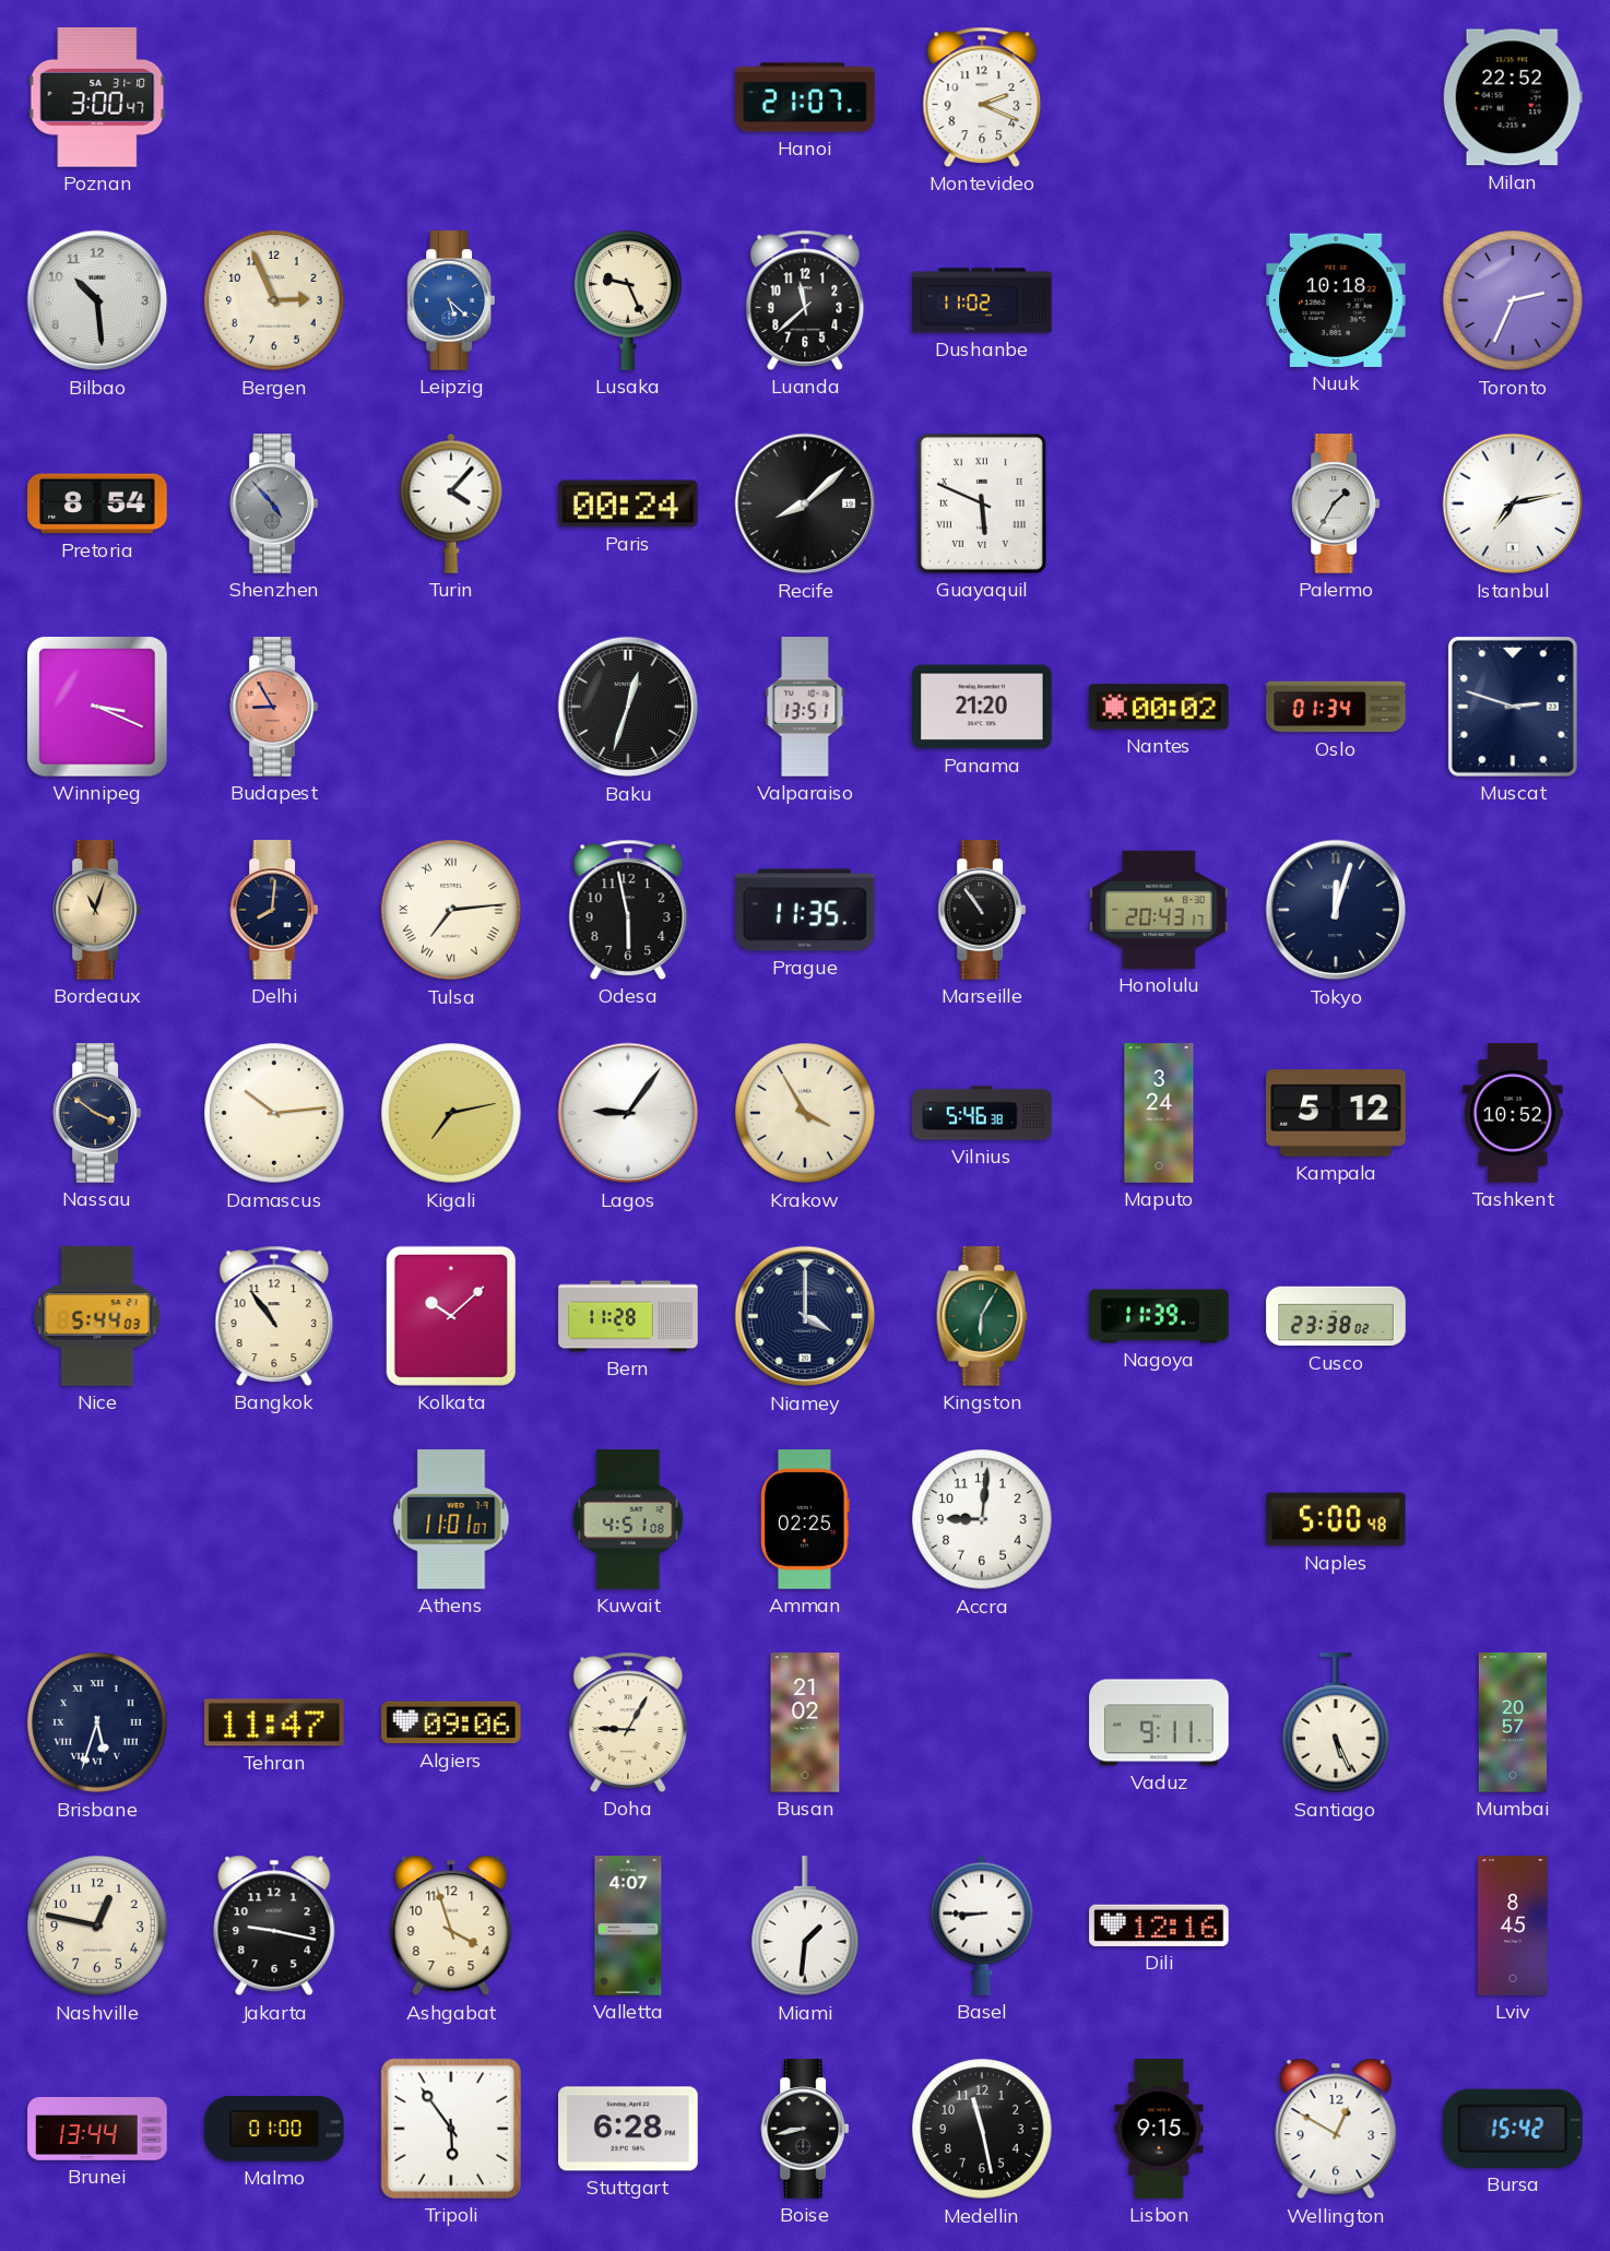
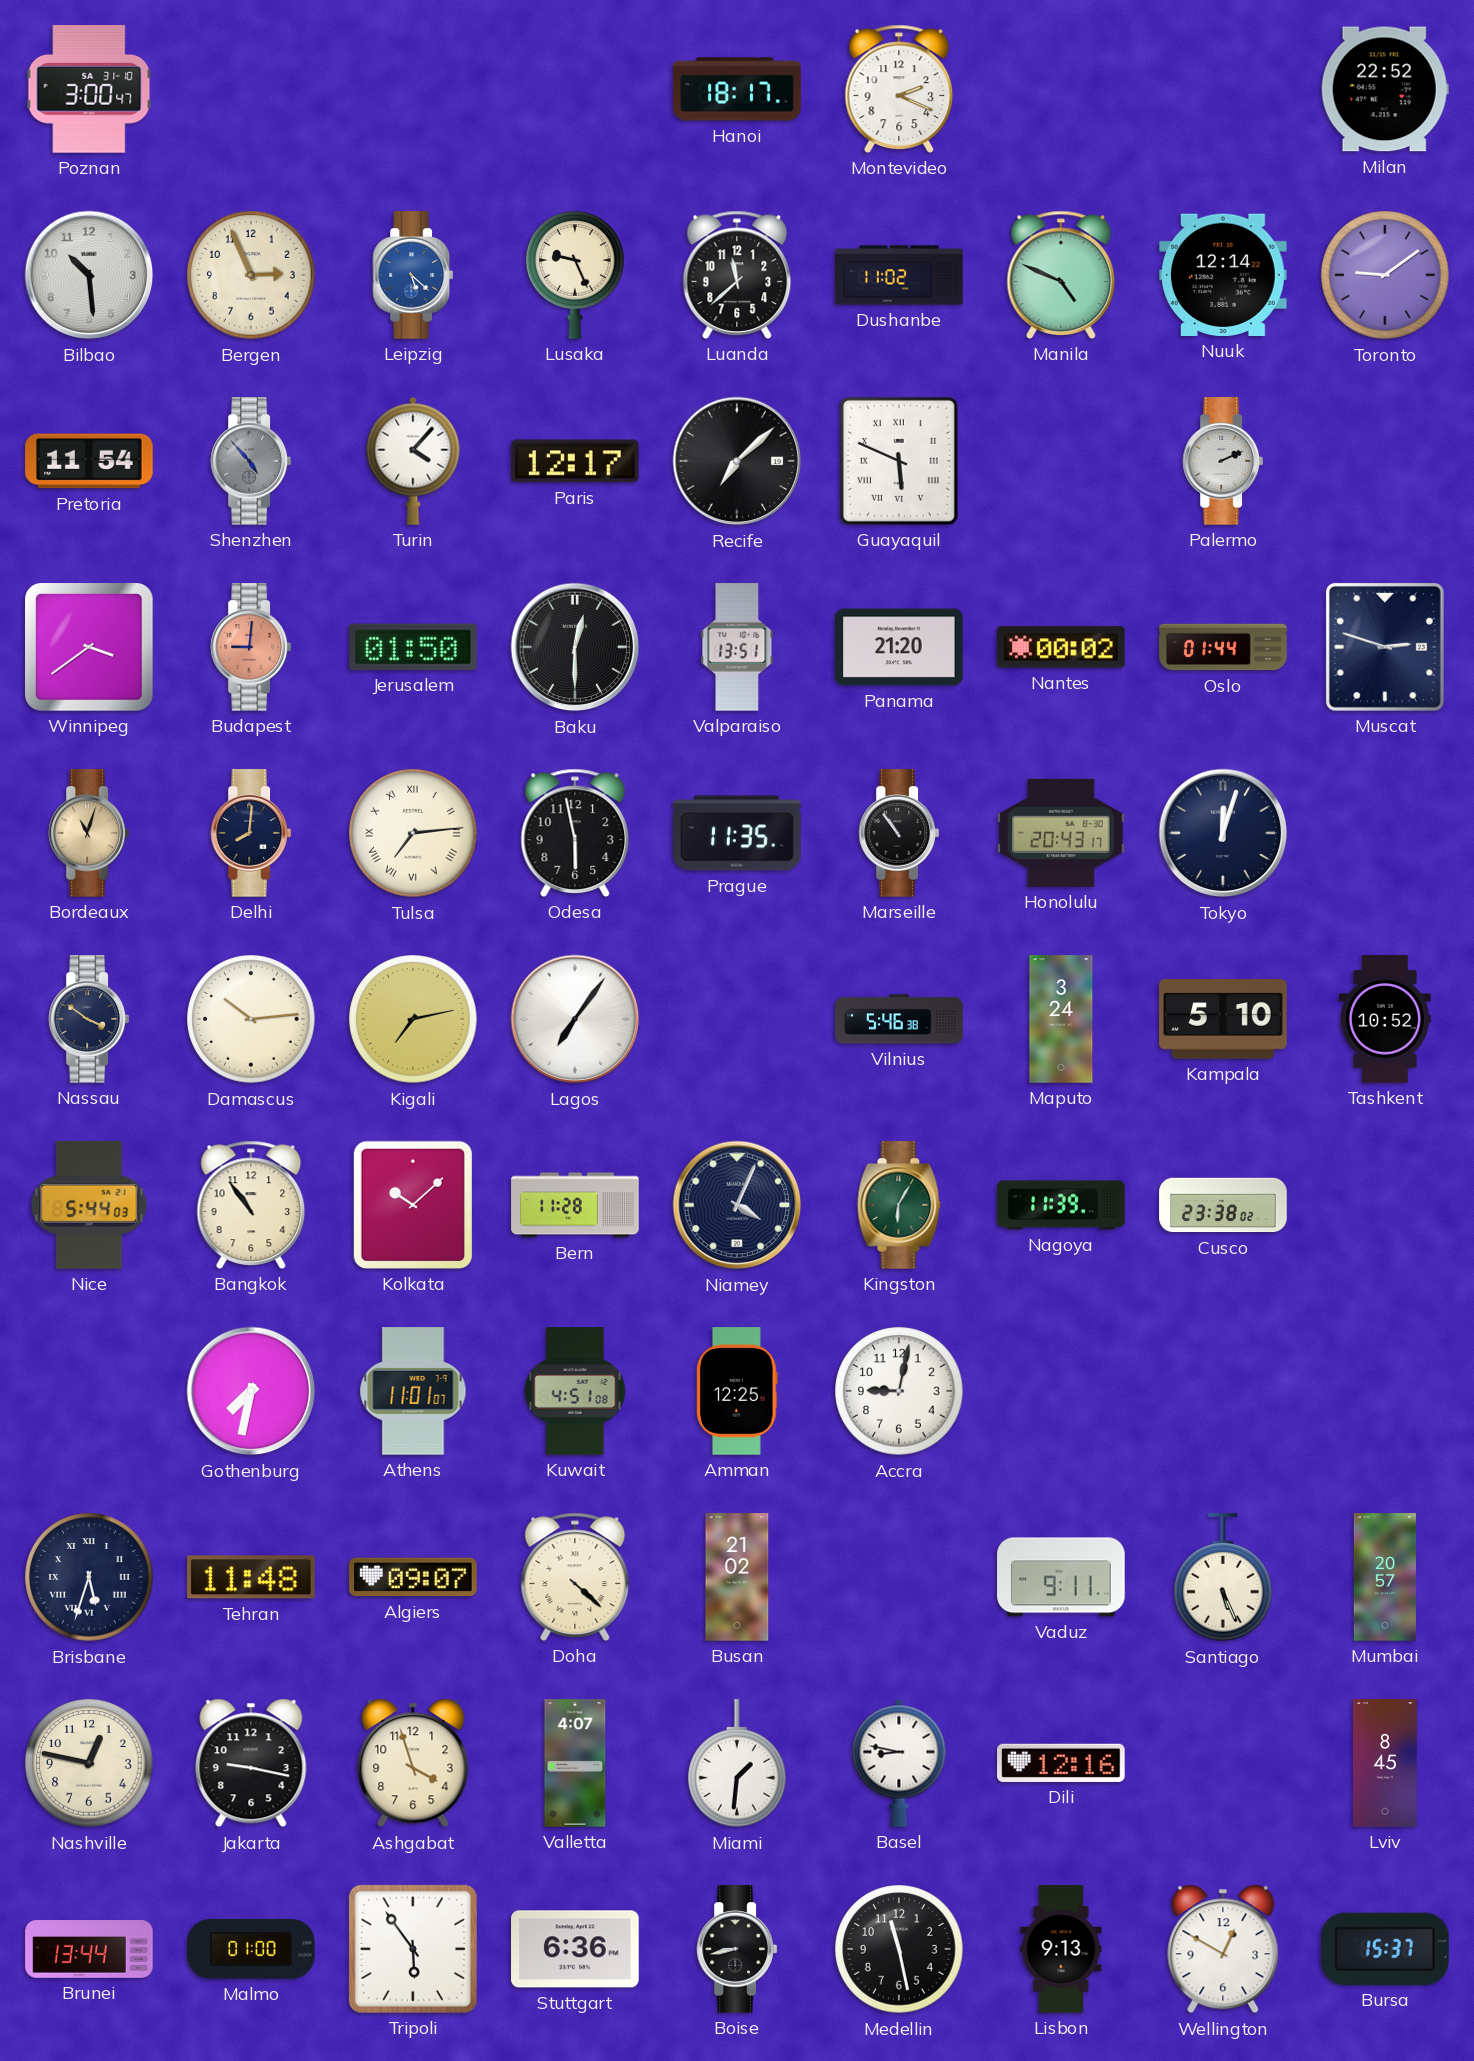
Hanoi: 21:07 -> 18:17
Manila: none -> 4:49
Nuuk: 10:18 -> 12:14
Toronto: 2:34 -> 9:09
Pretoria: 8:54 -> 11:54
Paris: 00:24 -> 12:17
Recife: 8:08 -> 7:08
Palermo: 1:35 -> 2:11
Istanbul: 7:13 -> none
Winnipeg: 3:19 -> 3:39
Budapest: 8:55 -> 9:01
Jerusalem: none -> 01:50
Baku: 12:33 -> 12:30
Oslo: 01:34 -> 01:44
Lagos: 9:06 -> 7:06
Krakow: 3:55 -> none
Kampala: 5:12 -> 5:10
Niamey: 4:00 -> 4:04
Gothenburg: none -> 7:32
Amman: 02:25 -> 12:25
Accra: 9:01 -> 9:02
Naples: 5:00 -> none
Tehran: 11:47 -> 11:48
Algiers: 09:06 -> 09:07
Doha: 9:05 -> 4:22
Basel: 8:45 -> 8:47
Stuttgart: 6:28 -> 6:36
Lisbon: 9:15 -> 9:13
Bursa: 15:42 -> 15:37
